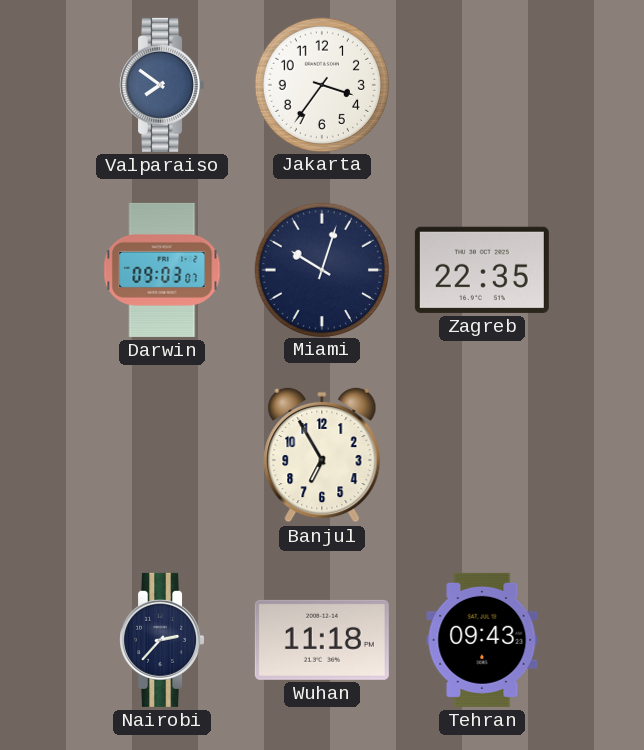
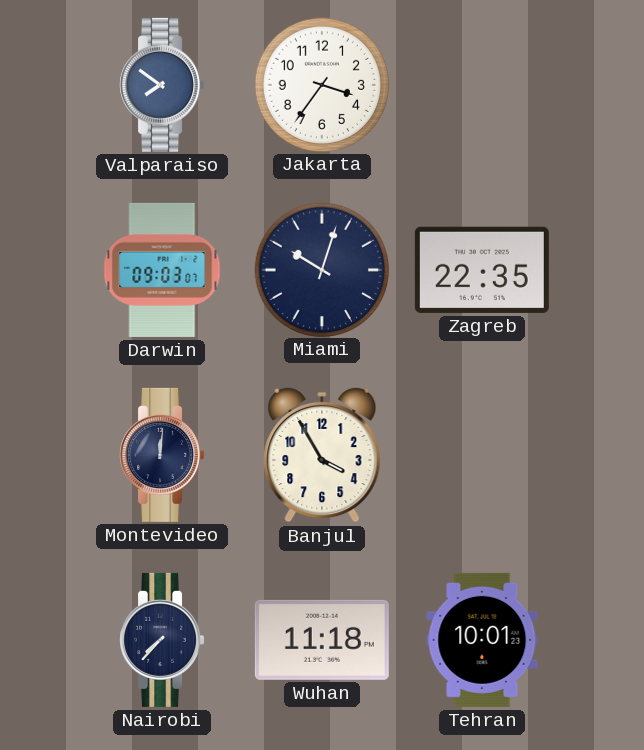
Montevideo: none -> 12:01
Banjul: 6:55 -> 3:55
Nairobi: 2:37 -> 7:37
Tehran: 09:43 -> 10:01
